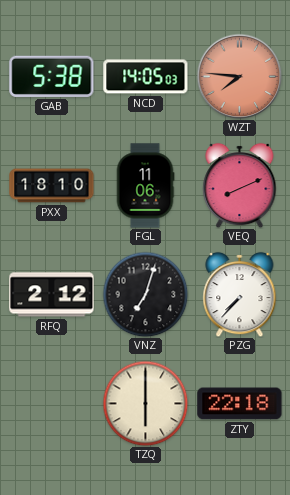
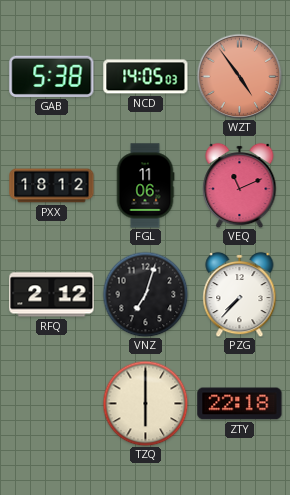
WZT: 7:46 -> 4:54
PXX: 18:10 -> 18:12
VEQ: 8:11 -> 11:11
